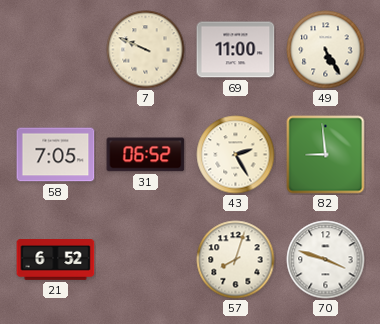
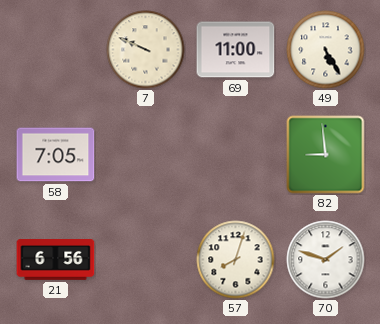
31: 06:52 -> none
43: 2:25 -> none
21: 6:52 -> 6:56
70: 3:48 -> 1:48
